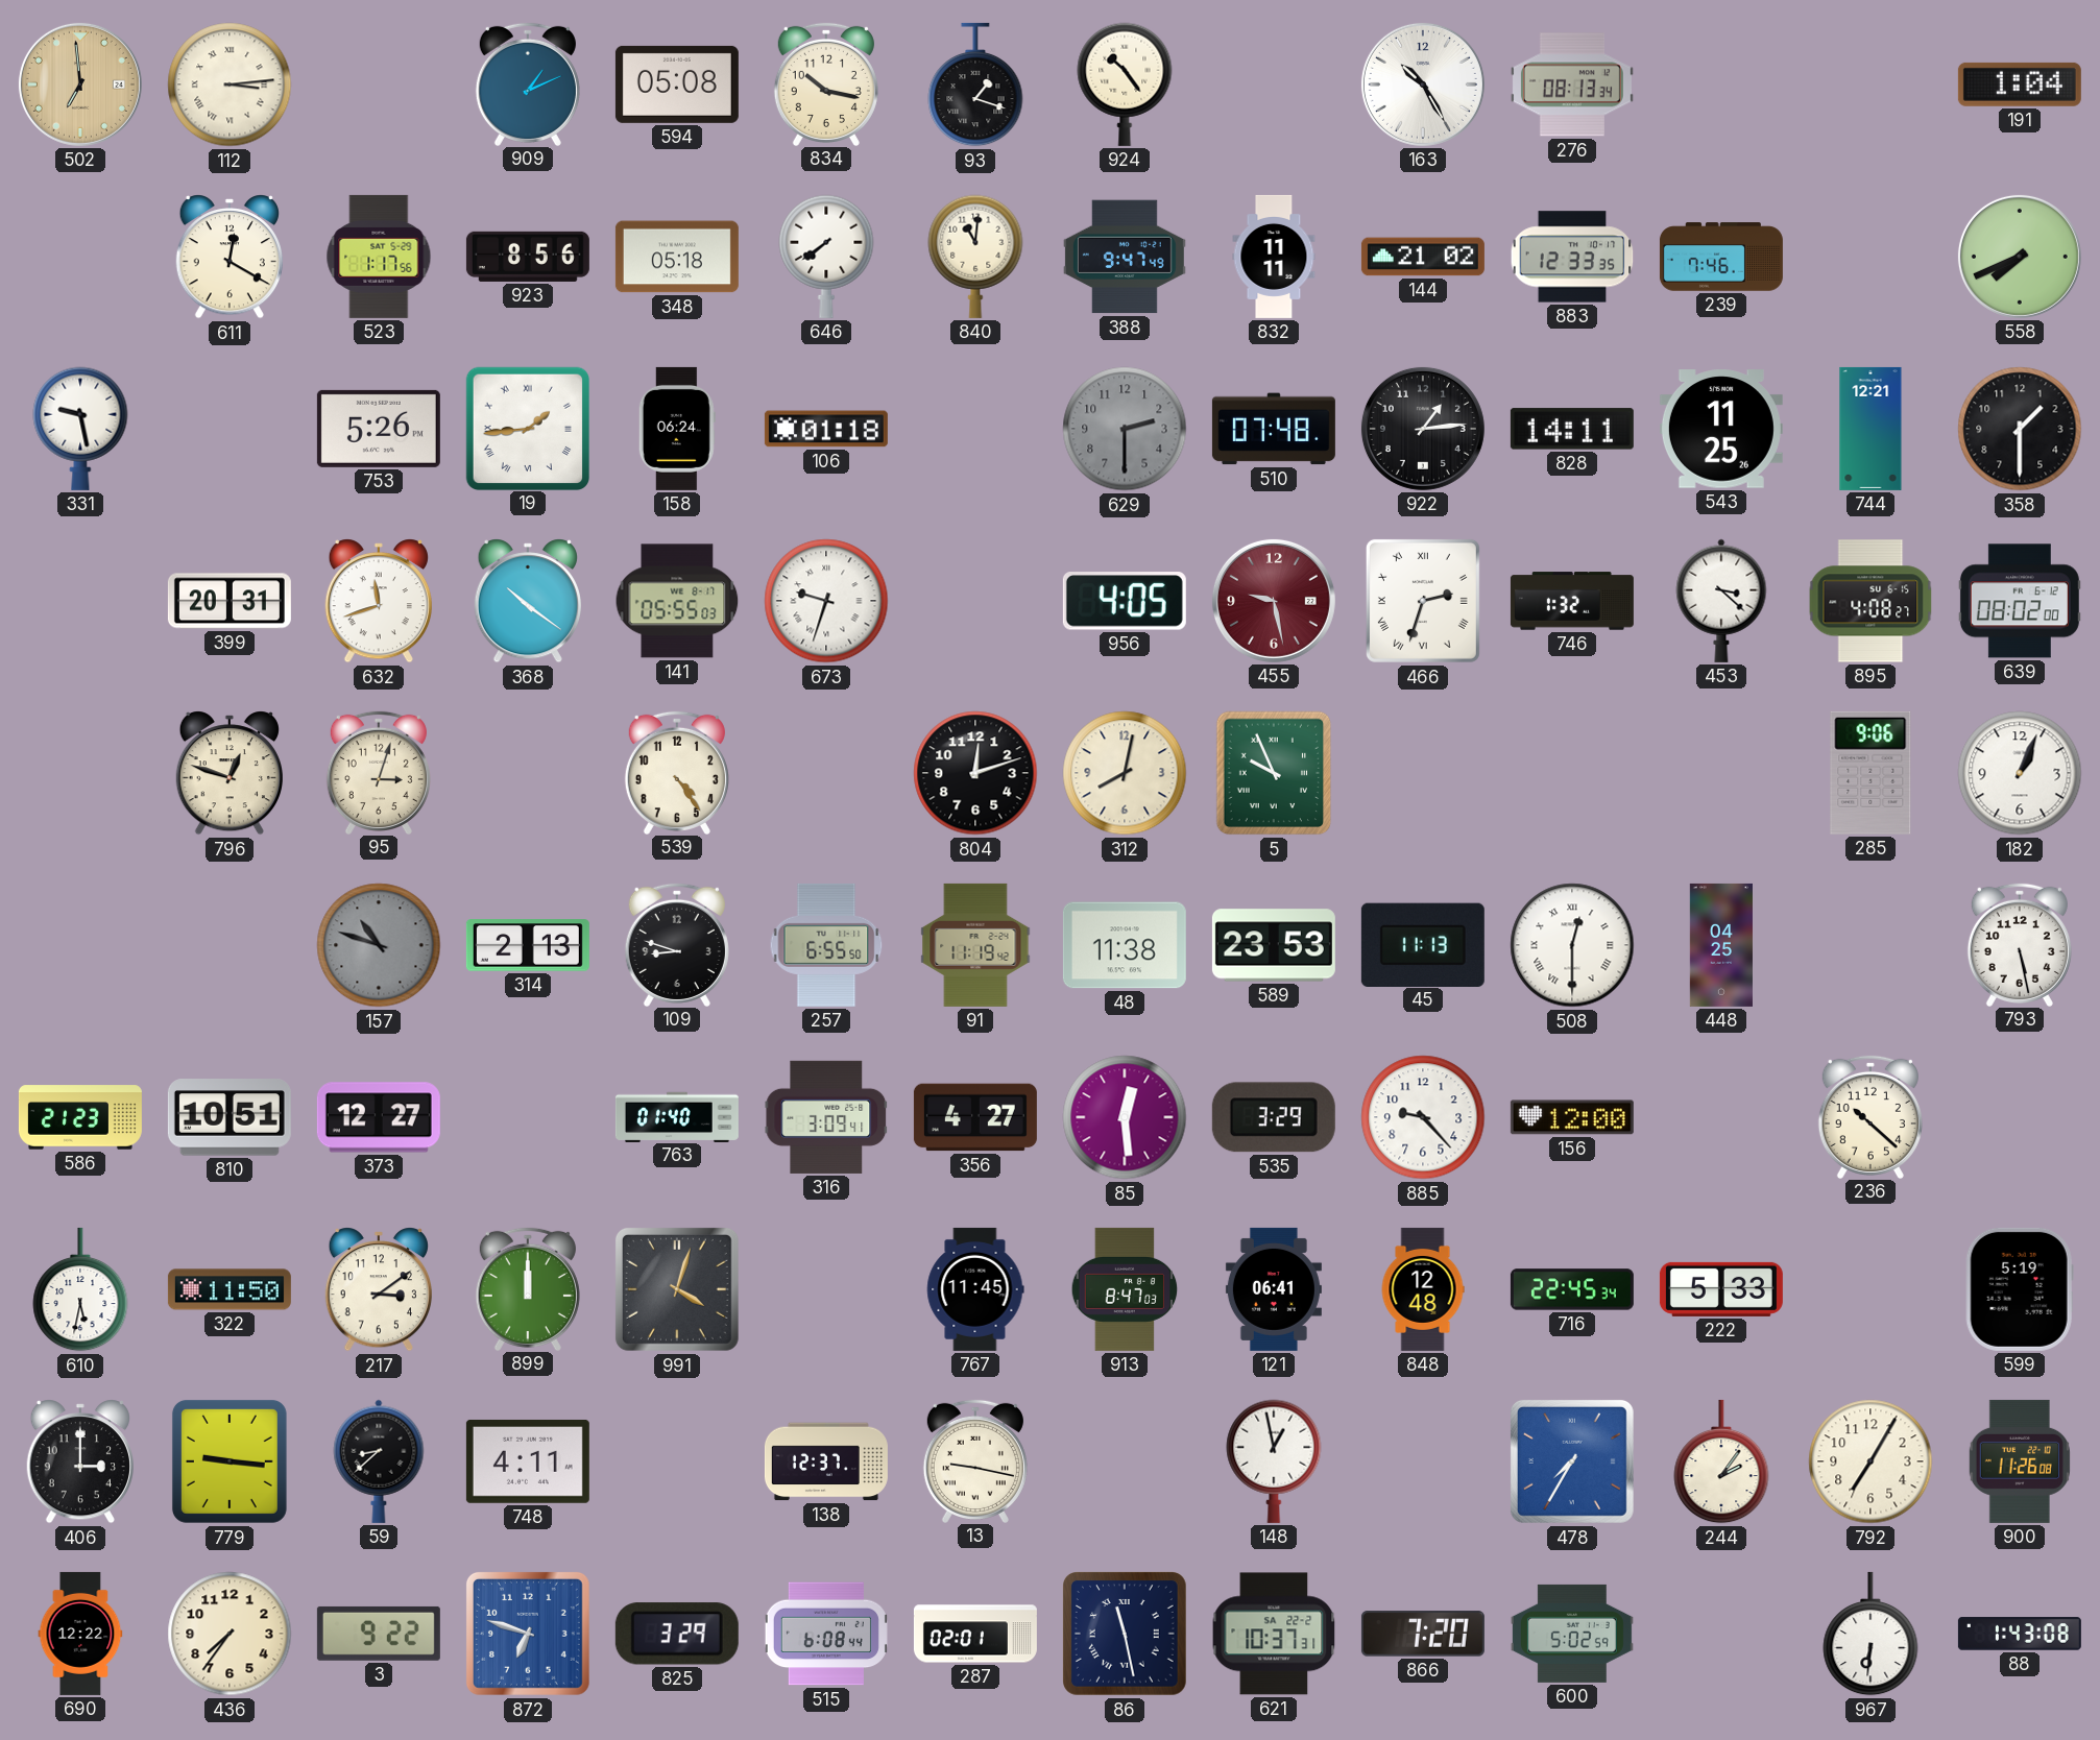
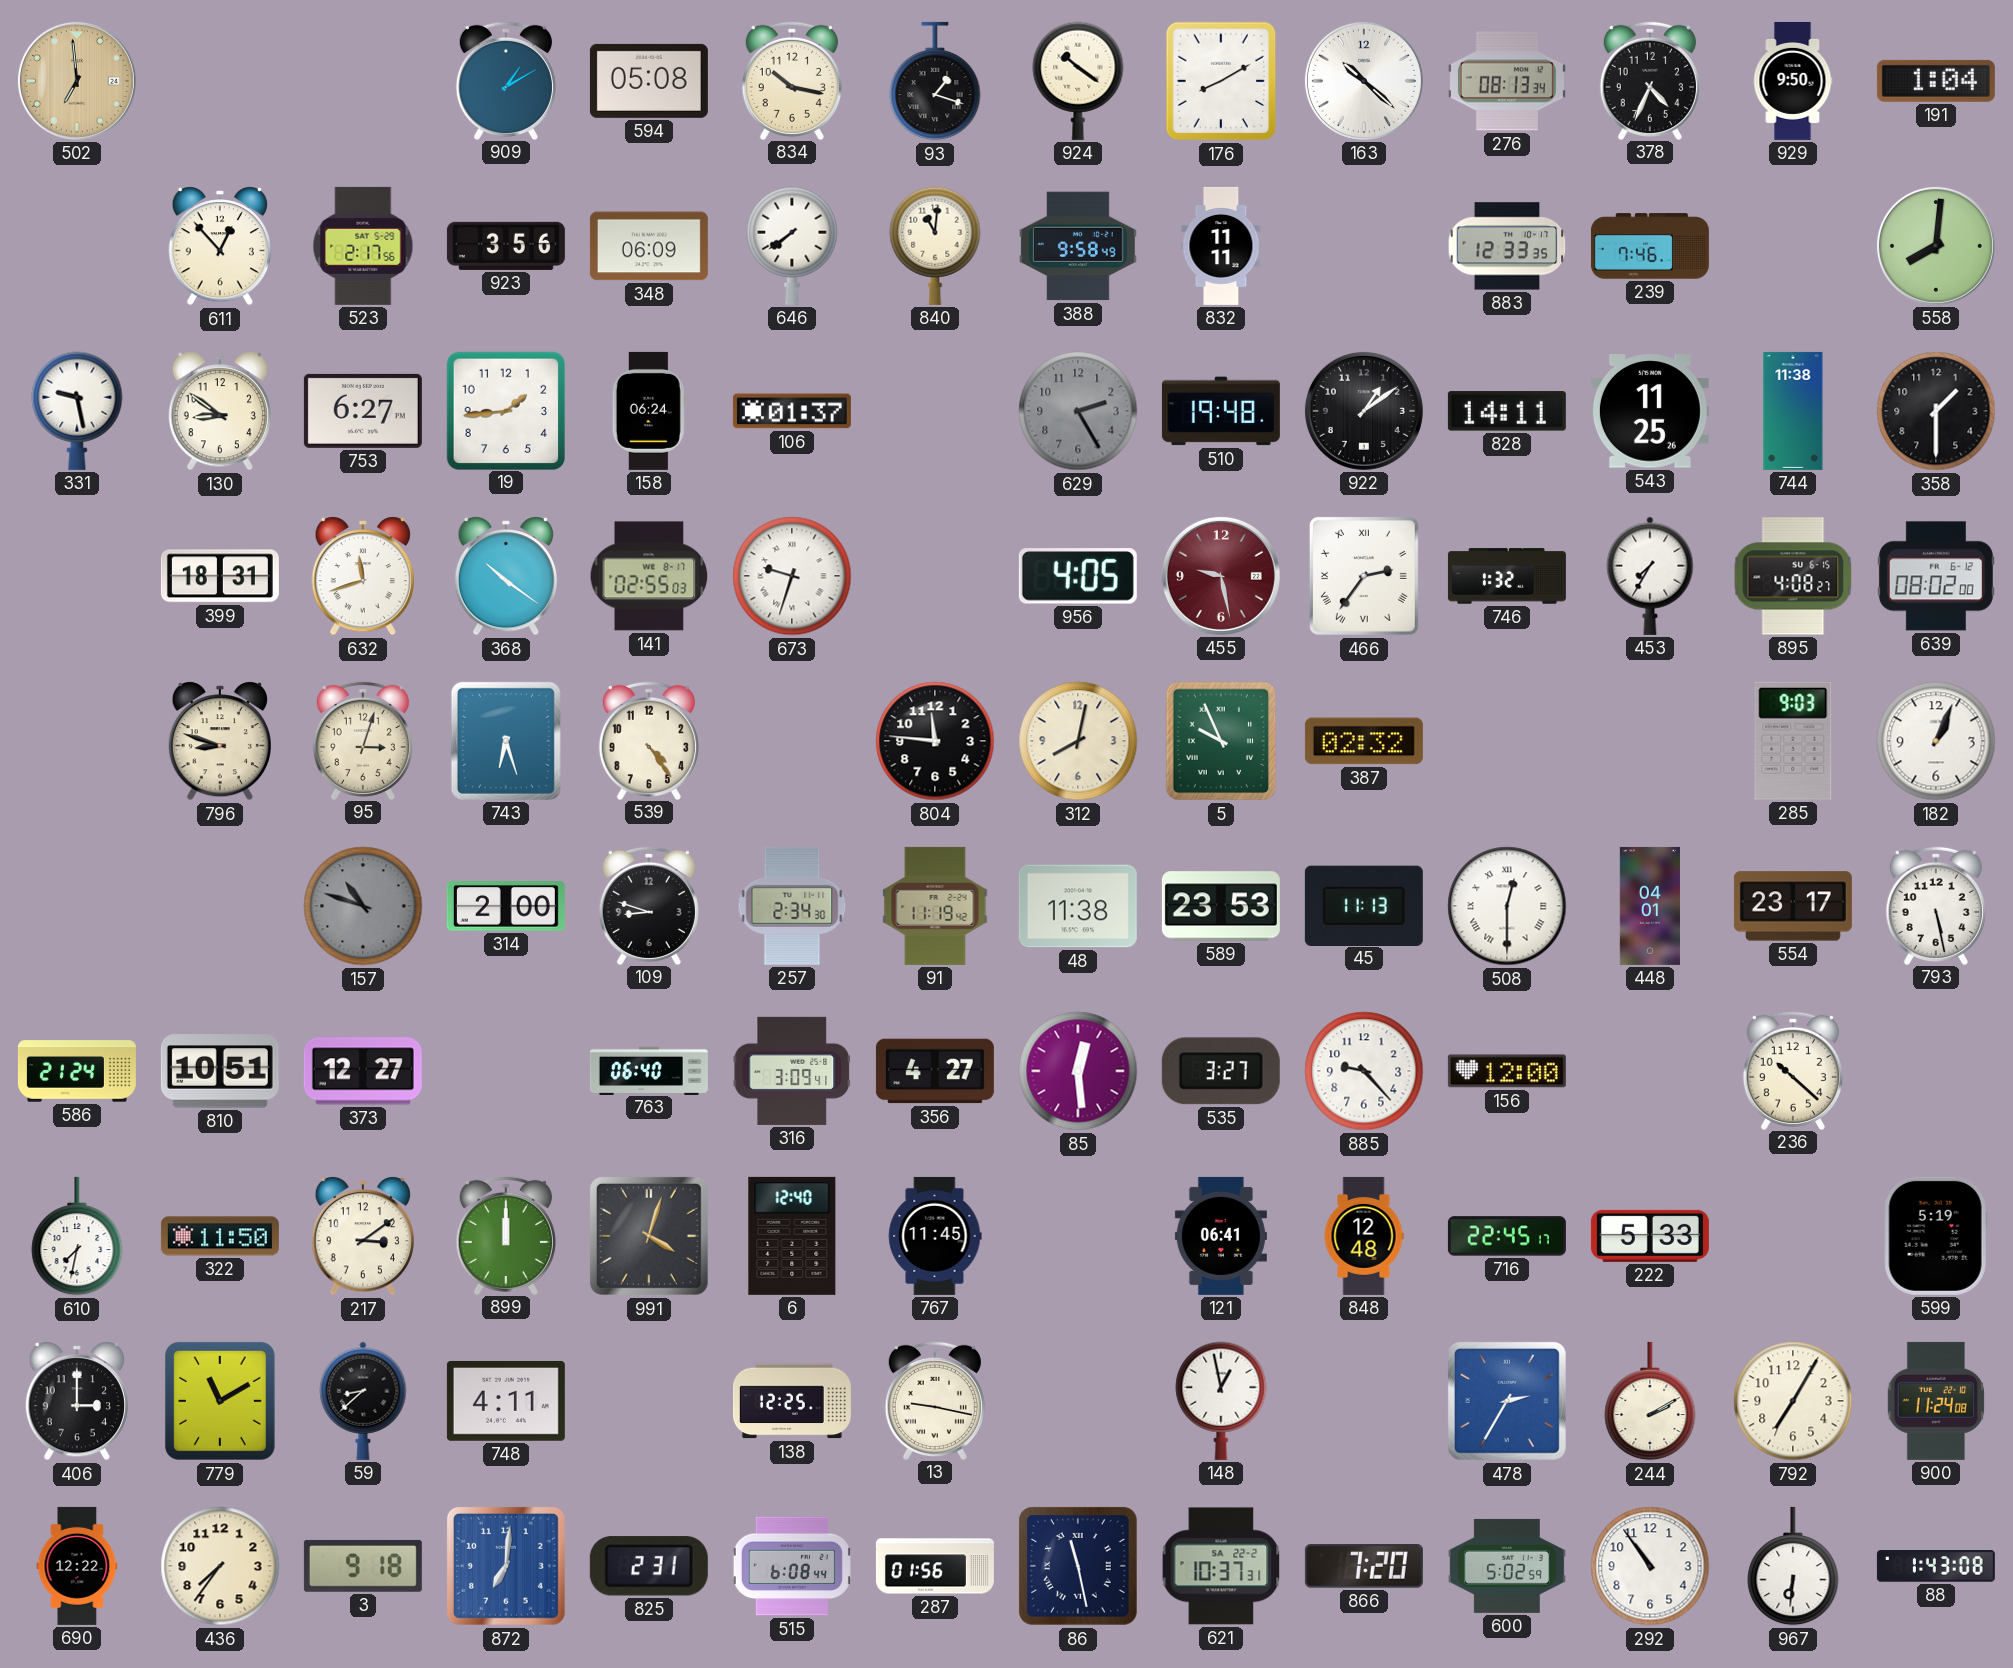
112: 3:14 -> none
909: 1:11 -> 1:10
924: 10:24 -> 10:21
176: none -> 8:10
163: 10:25 -> 10:22
378: none -> 4:34
929: none -> 9:50
611: 12:20 -> 12:53
523: 1:17 -> 2:17
923: 8:56 -> 3:56
348: 05:18 -> 06:09
388: 9:47 -> 9:58
144: 21:02 -> none
558: 7:41 -> 8:01
130: none -> 8:51
753: 5:26 -> 6:27
19 numerals: Roman -> Arabic
106: 01:18 -> 01:37
629: 2:30 -> 2:25
510: 07:48 -> 19:48
922: 1:14 -> 1:09
744: 12:21 -> 11:38
399: 20:31 -> 18:31
141: 05:55 -> 02:55
466: 2:33 -> 2:36
453: 3:22 -> 7:35
796: 12:48 -> 8:48
743: none -> 6:27
804: 12:12 -> 11:46
387: none -> 02:32
285: 9:06 -> 9:03
314: 2:13 -> 2:00
257: 6:55 -> 2:34
448: 04:25 -> 04:01
554: none -> 23:17
586: 21:23 -> 21:24
763: 01:40 -> 06:40
535: 3:29 -> 3:27
610: 5:32 -> 7:32
6: none -> 12:40
913: 8:47 -> none
716: 22:45:34 -> 22:45:17
779: 9:16 -> 11:10
138: 12:37 -> 12:25
478: 7:35 -> 2:35
244: 2:06 -> 2:10
900: 11:26 -> 11:24
3: 9:22 -> 9:18
872: 6:48 -> 7:01
825: 3:29 -> 2:31
287: 02:01 -> 01:56
292: none -> 10:54
